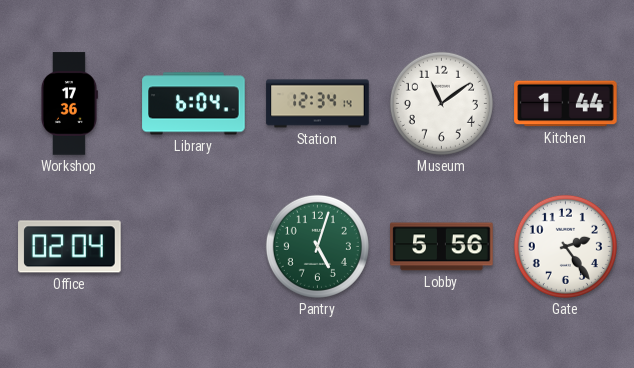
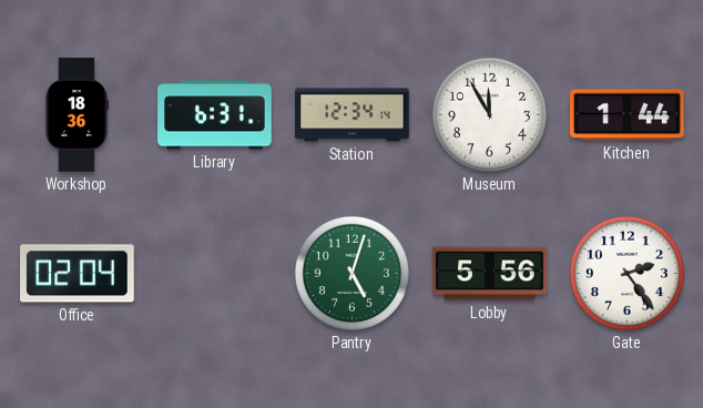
Workshop: 17:36 -> 18:36
Library: 6:04 -> 6:31
Museum: 11:09 -> 11:55
